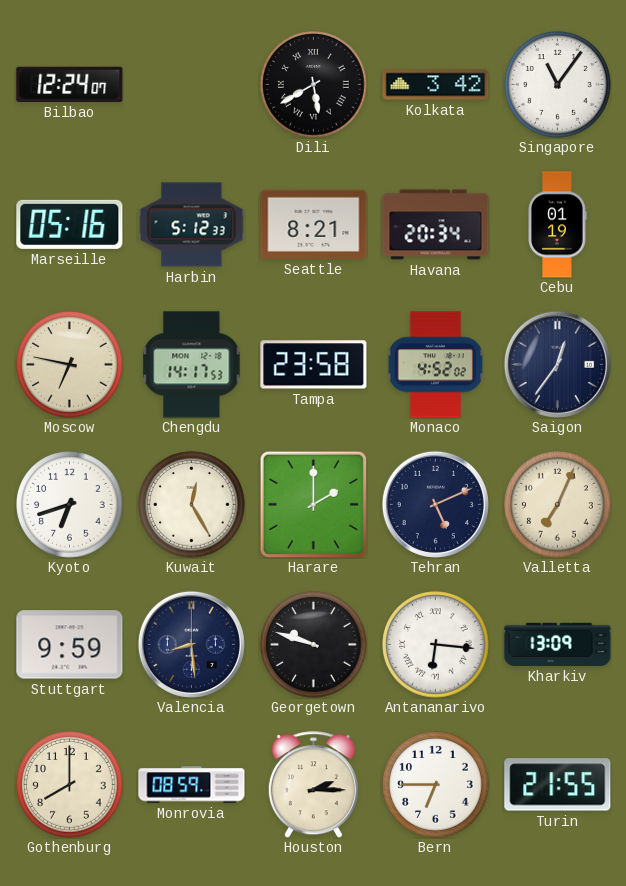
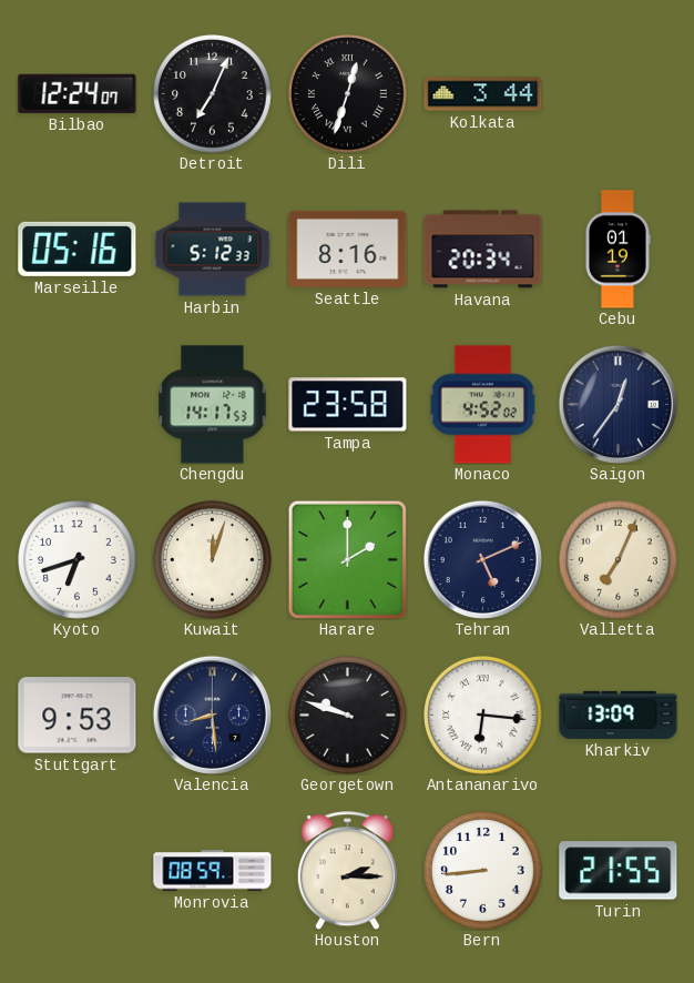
Detroit: none -> 7:04
Dili: 5:40 -> 12:33
Kolkata: 3:42 -> 3:44
Singapore: 11:06 -> none
Seattle: 8:21 -> 8:16
Moscow: 6:47 -> none
Kuwait: 12:25 -> 12:03
Stuttgart: 9:59 -> 9:53
Gothenburg: 8:00 -> none
Bern: 6:45 -> 8:44
